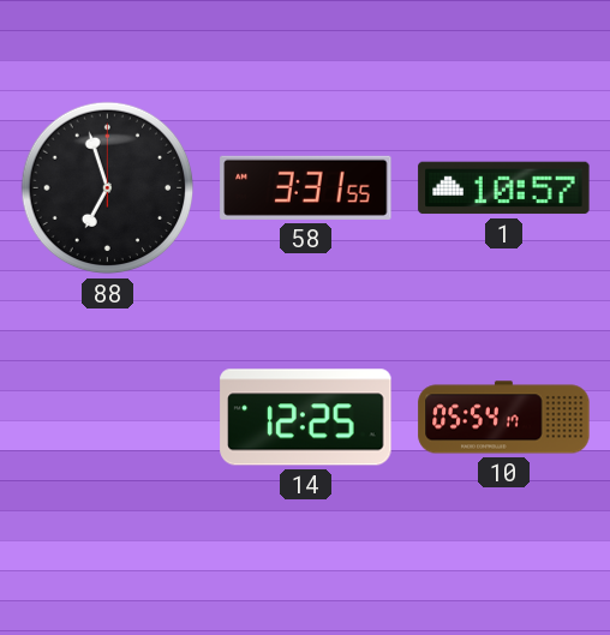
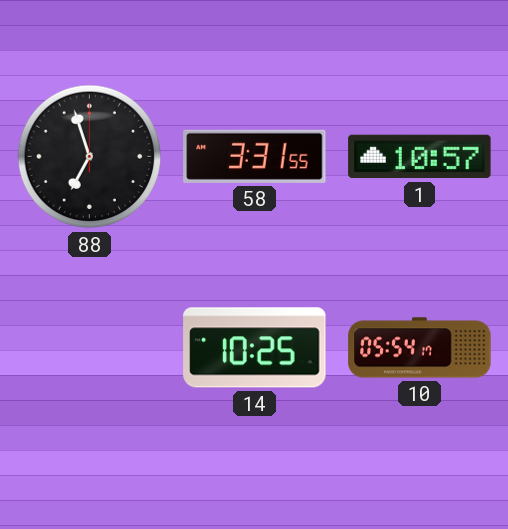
14: 12:25 -> 10:25
